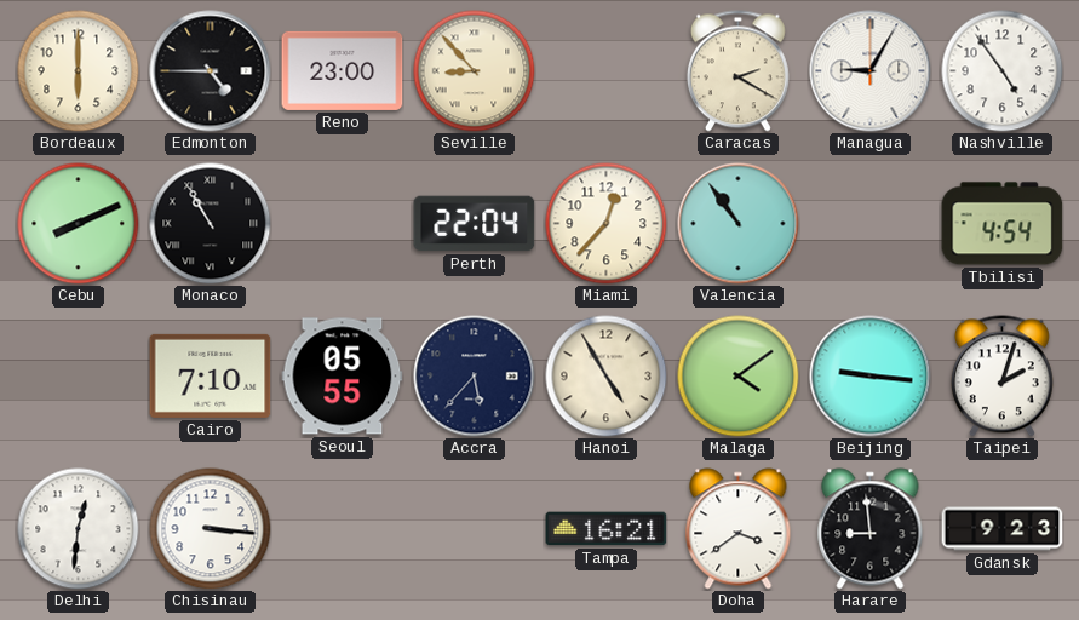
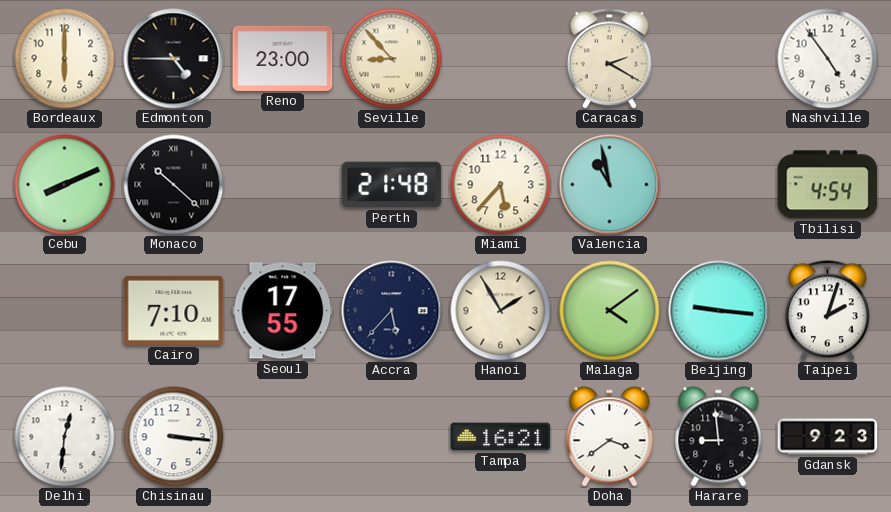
Managua: 9:05 -> none
Monaco: 10:55 -> 10:22
Perth: 22:04 -> 21:48
Miami: 12:37 -> 5:37
Valencia: 10:54 -> 10:58
Seoul: 05:55 -> 17:55
Hanoi: 4:55 -> 1:55
